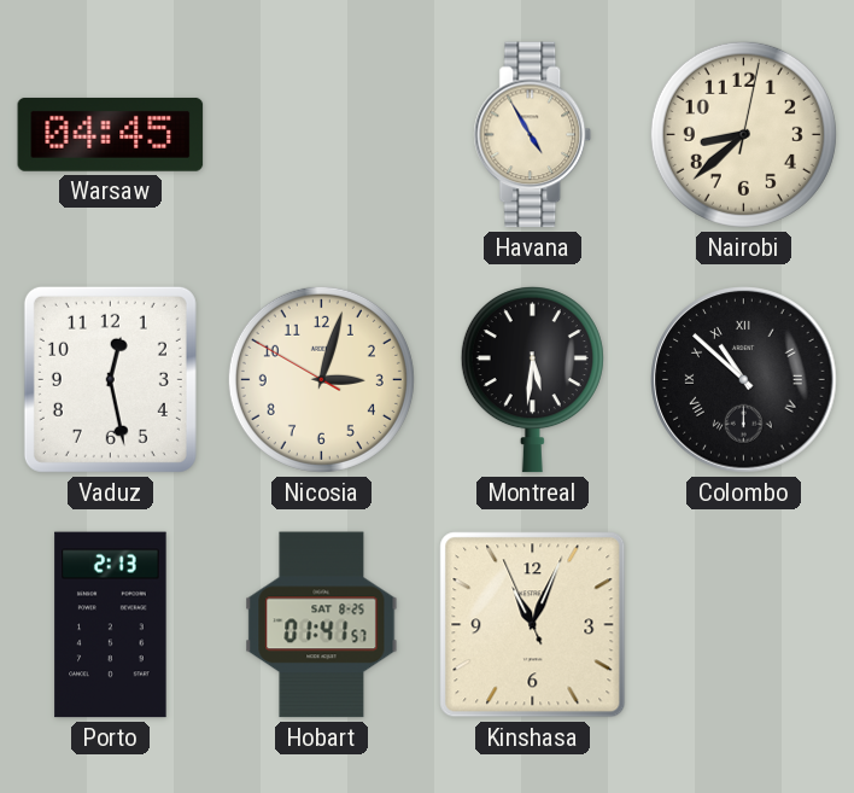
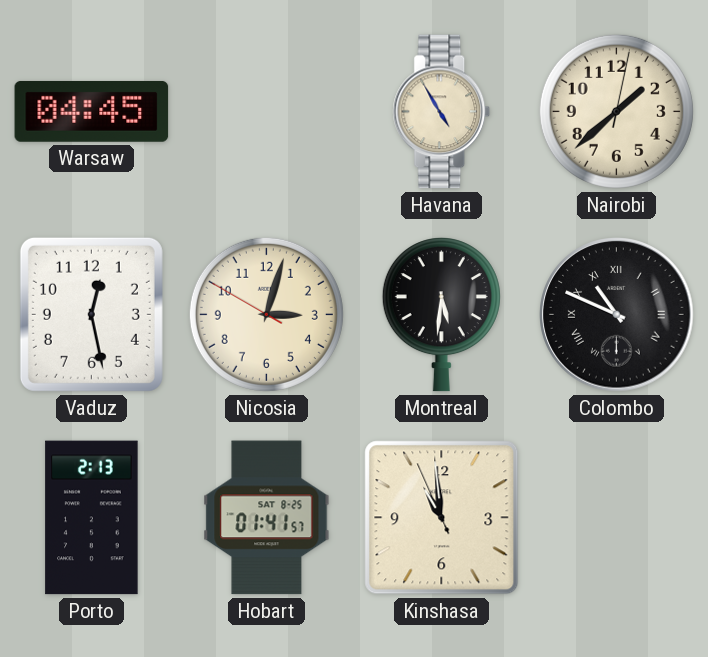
Nairobi: 8:38 -> 1:38
Colombo: 10:52 -> 10:49
Kinshasa: 11:03 -> 10:58
